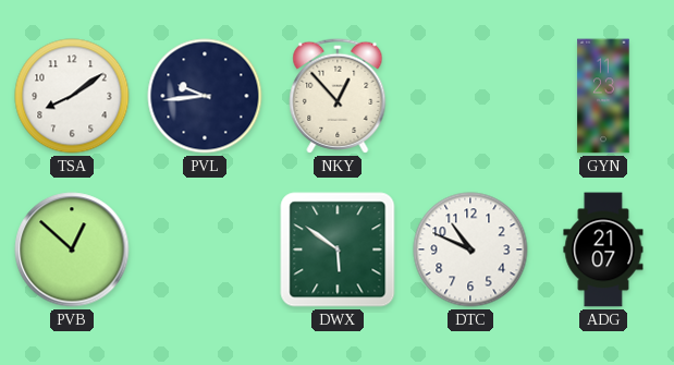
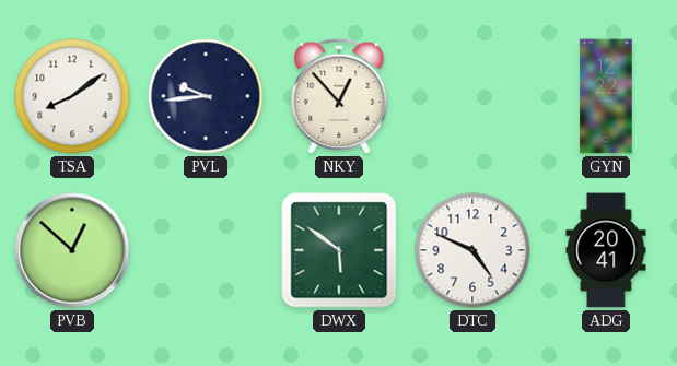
GYN: 11:23 -> 12:22
DTC: 10:49 -> 4:49
ADG: 21:07 -> 20:41
